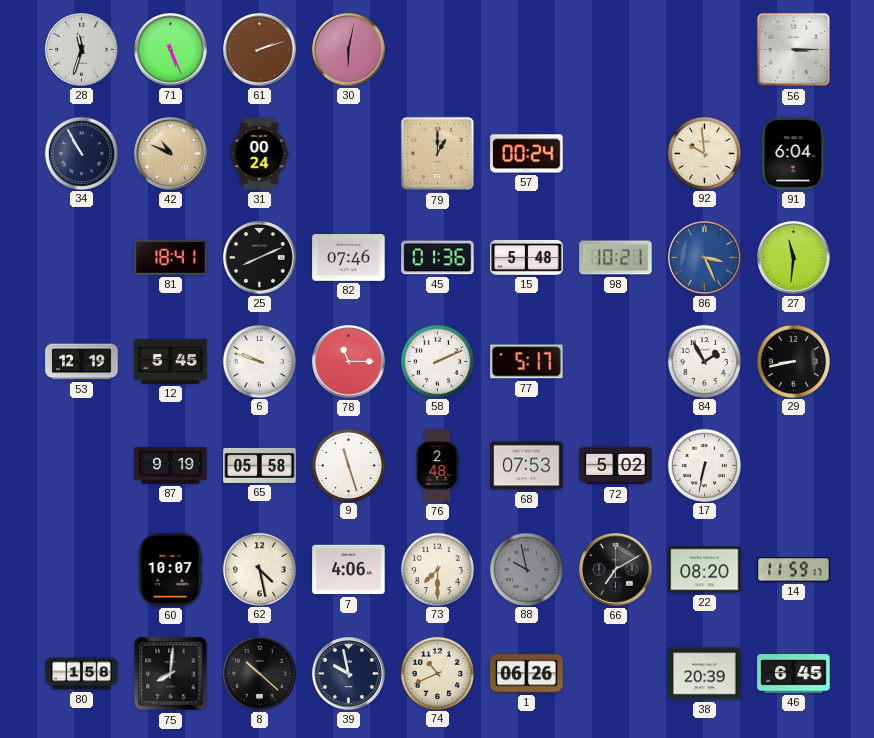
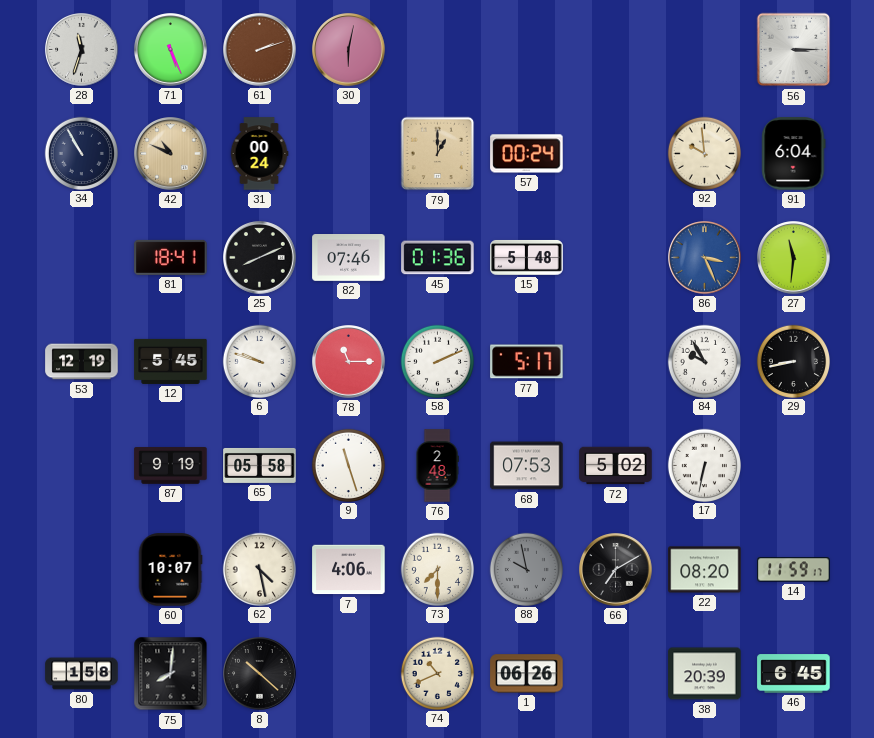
98: 10:21 -> none
84: 1:55 -> 9:55
39: 9:58 -> none
